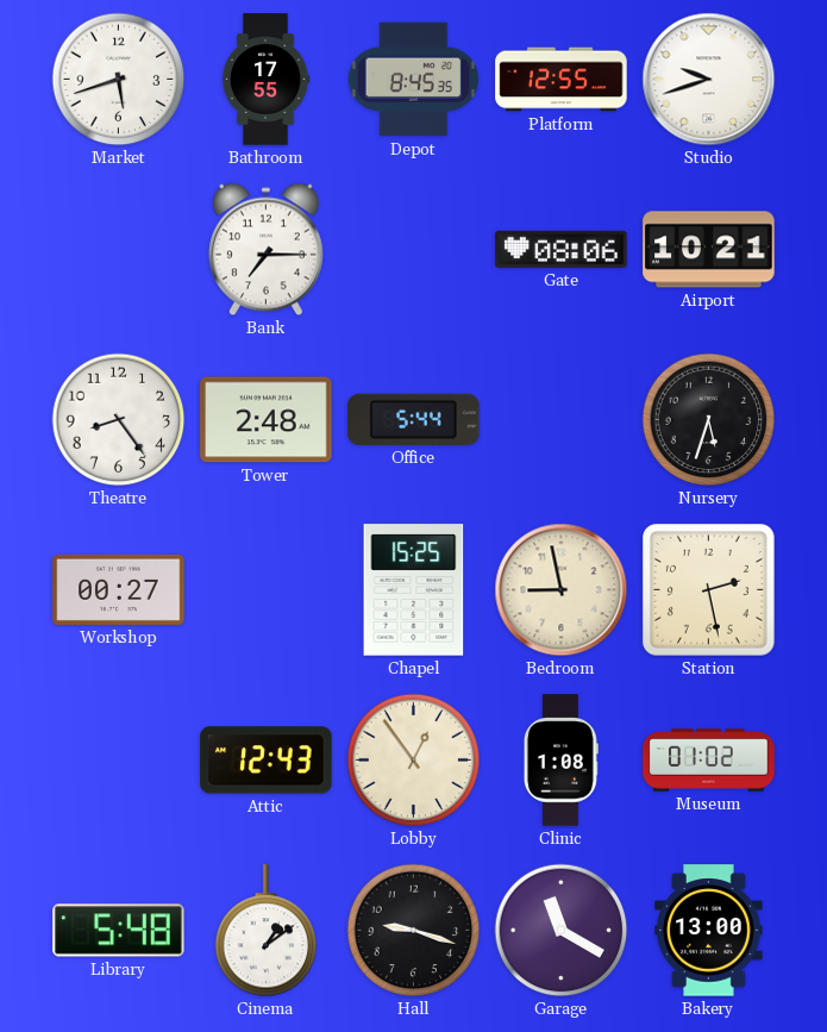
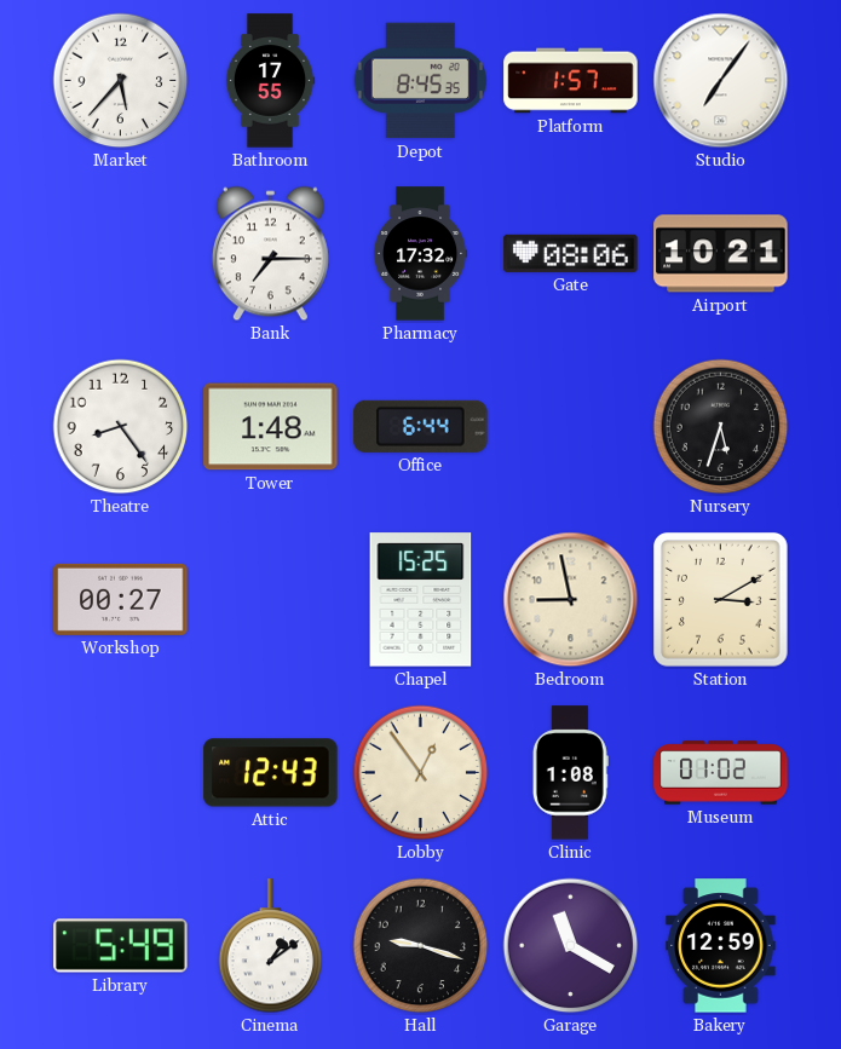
Market: 5:42 -> 5:37
Platform: 12:55 -> 1:57
Studio: 9:42 -> 7:06
Pharmacy: none -> 17:32
Tower: 2:48 -> 1:48
Office: 5:44 -> 6:44
Station: 2:28 -> 3:10
Library: 5:48 -> 5:49
Bakery: 13:00 -> 12:59
